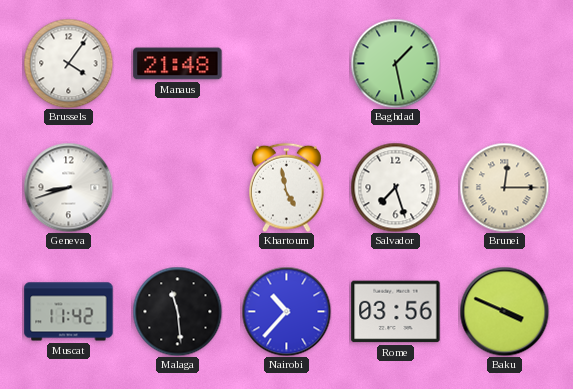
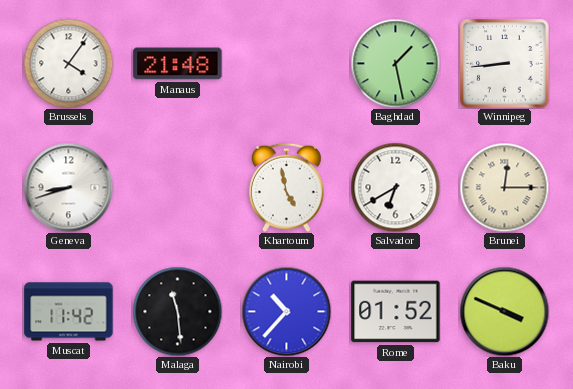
Winnipeg: none -> 8:44
Salvador: 7:27 -> 6:40
Rome: 03:56 -> 01:52
